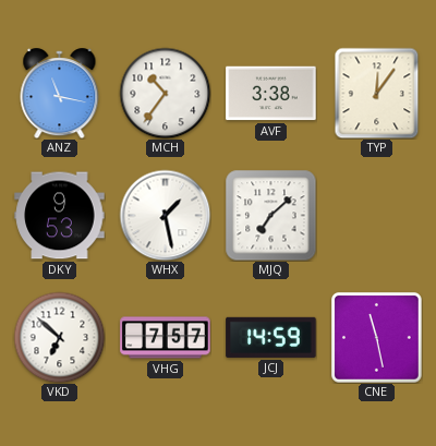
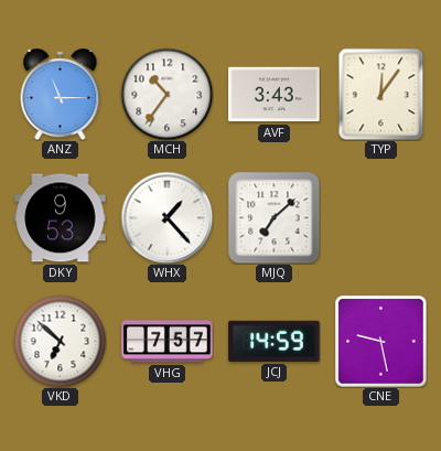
ANZ: 11:17 -> 11:15
AVF: 3:38 -> 3:43
WHX: 1:28 -> 1:23
CNE: 11:28 -> 9:28
